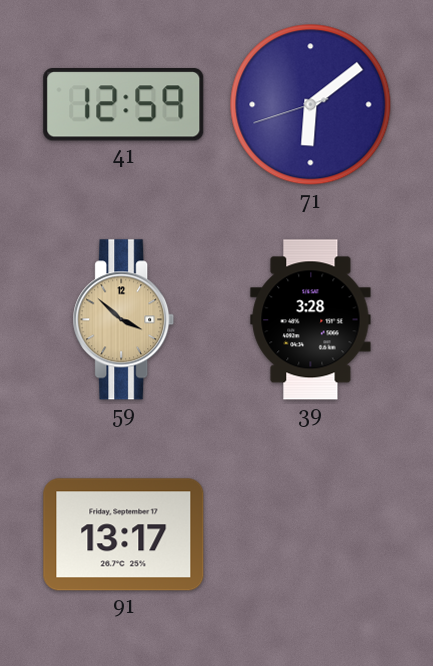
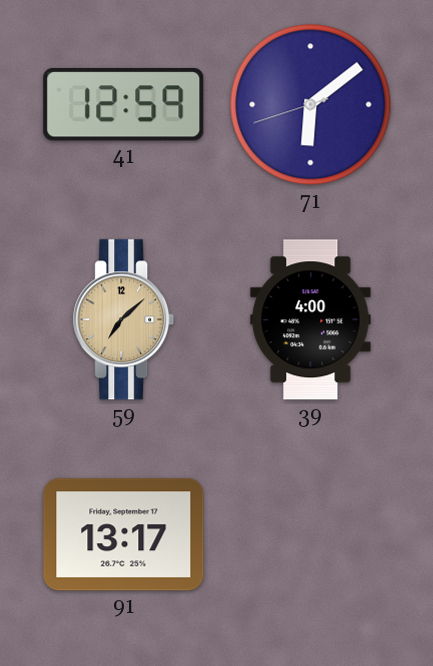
59: 3:52 -> 7:08
39: 3:28 -> 4:00
